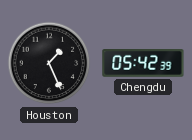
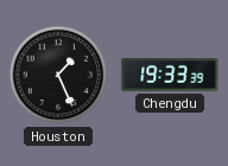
Chengdu: 05:42 -> 19:33
